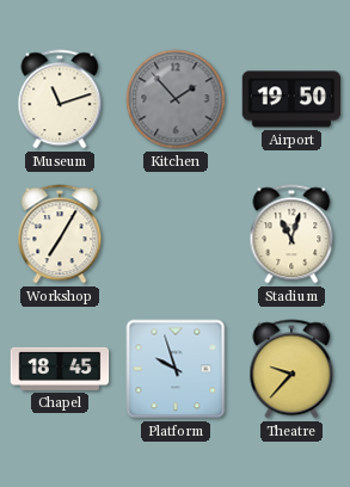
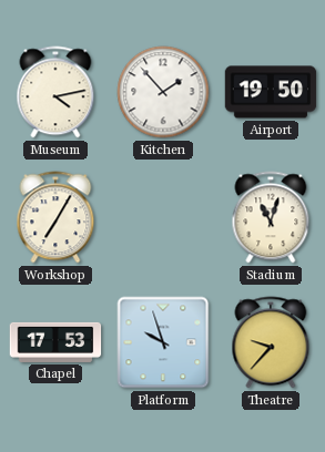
Museum: 11:12 -> 4:13
Kitchen dial: grey -> white
Chapel: 18:45 -> 17:53
